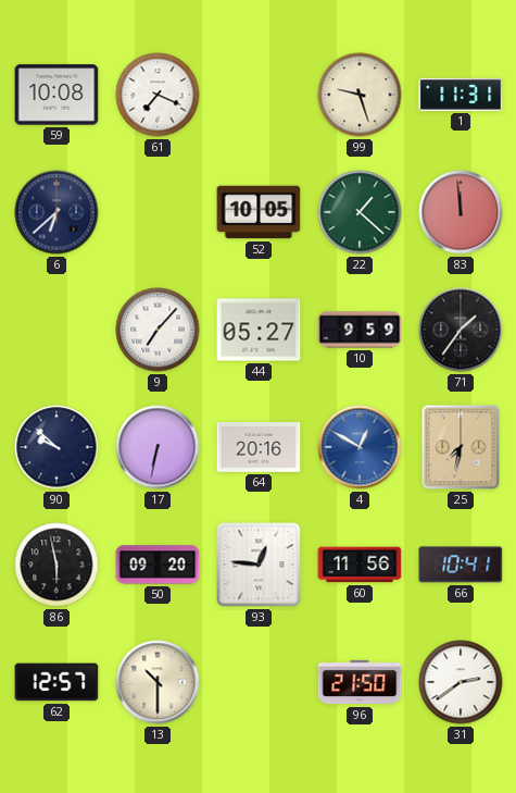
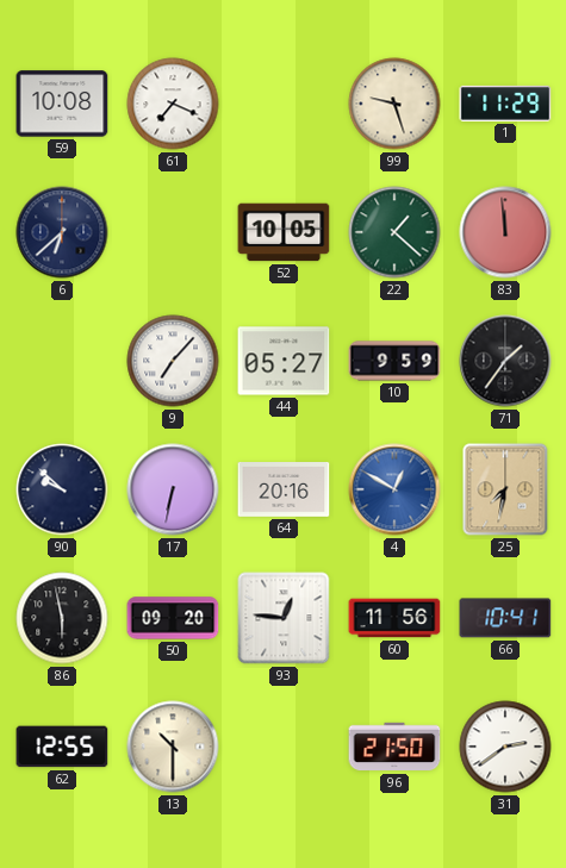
1: 11:31 -> 11:29
62: 12:57 -> 12:55
